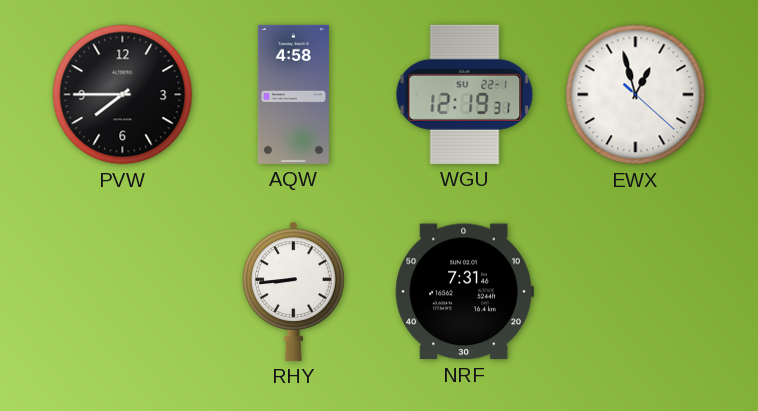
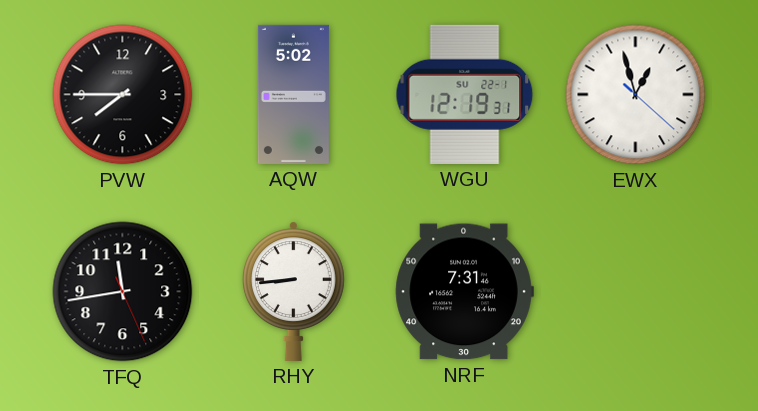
AQW: 4:58 -> 5:02
TFQ: none -> 11:43
